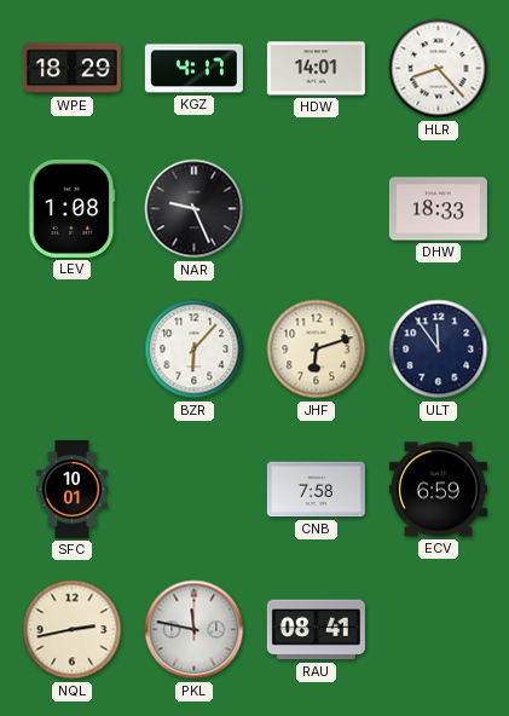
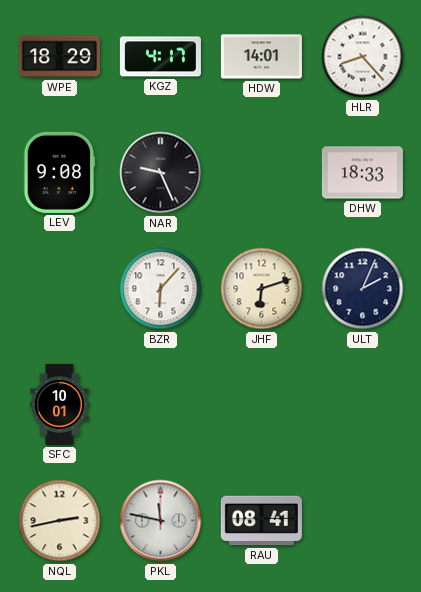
LEV: 1:08 -> 9:08
ULT: 11:54 -> 2:04
CNB: 7:58 -> none
ECV: 6:59 -> none
